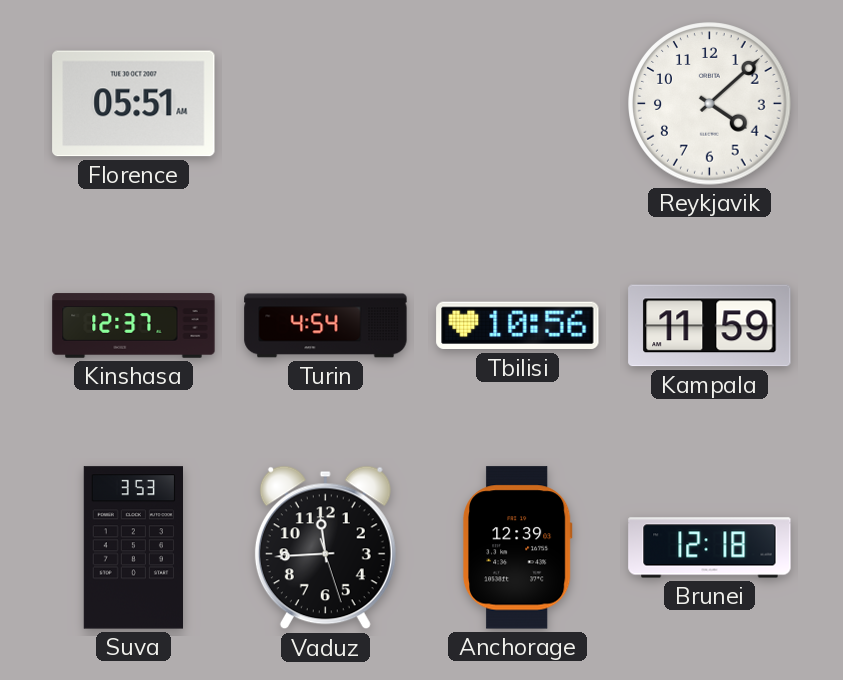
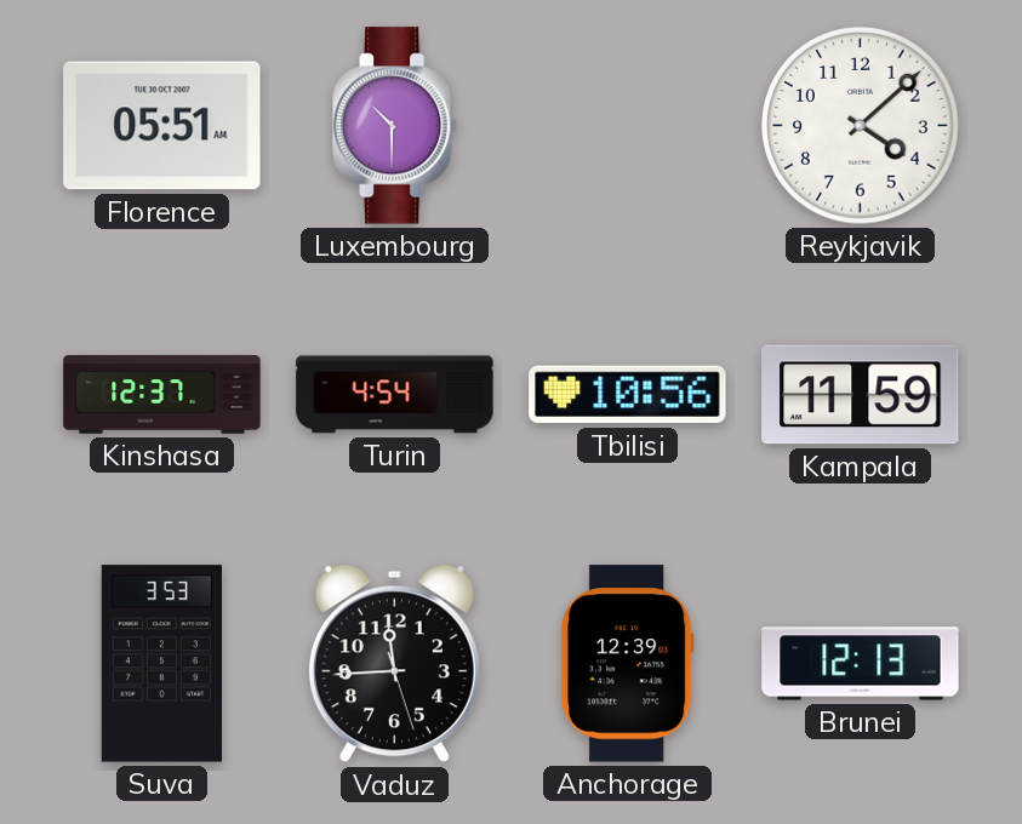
Luxembourg: none -> 10:30
Brunei: 12:18 -> 12:13
